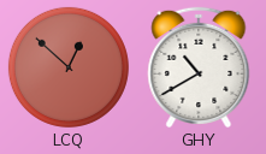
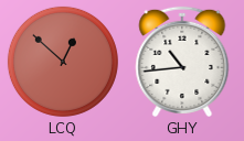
GHY: 10:40 -> 10:44
